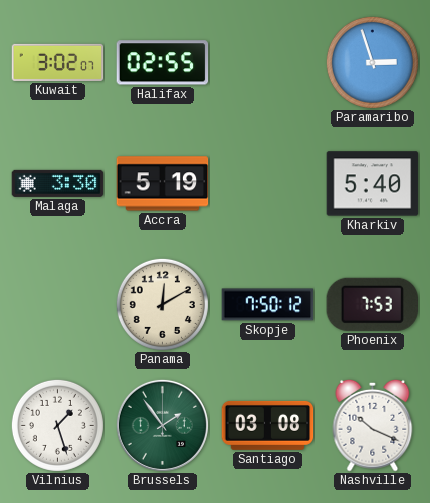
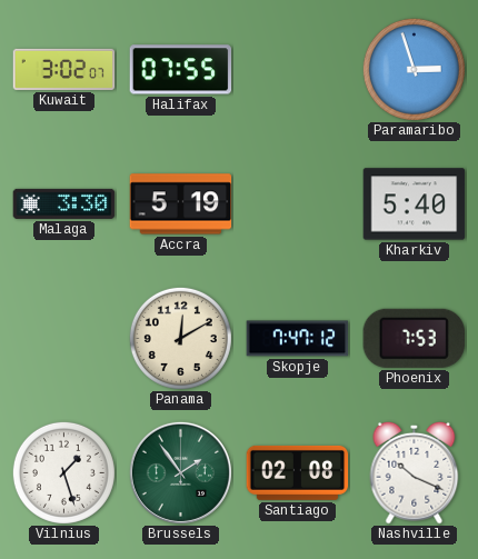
Halifax: 02:55 -> 07:55
Skopje: 7:50 -> 7:47
Santiago: 03:08 -> 02:08
